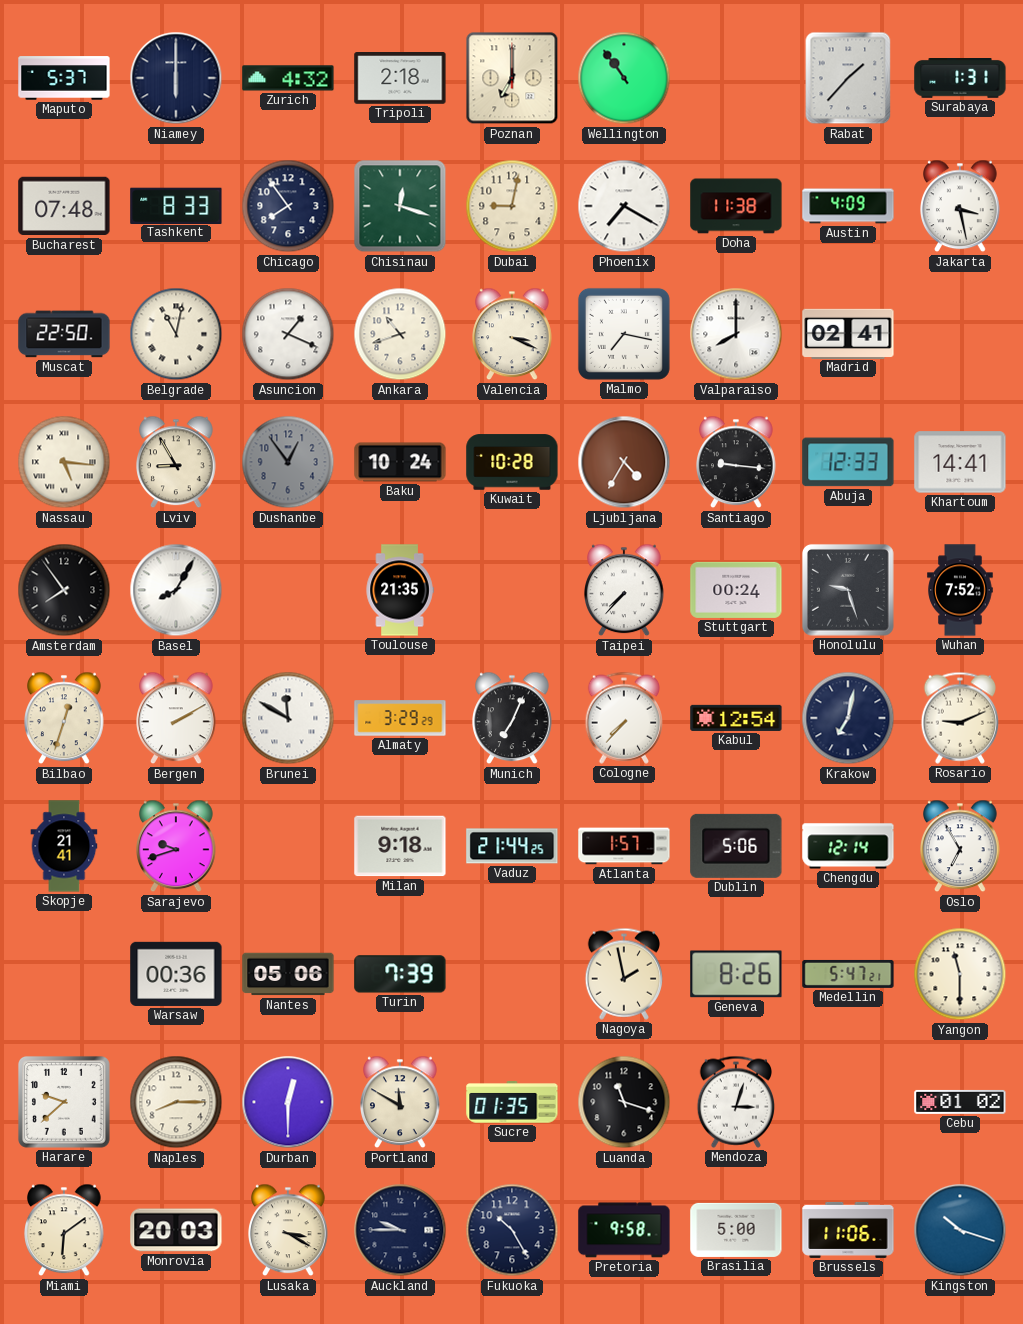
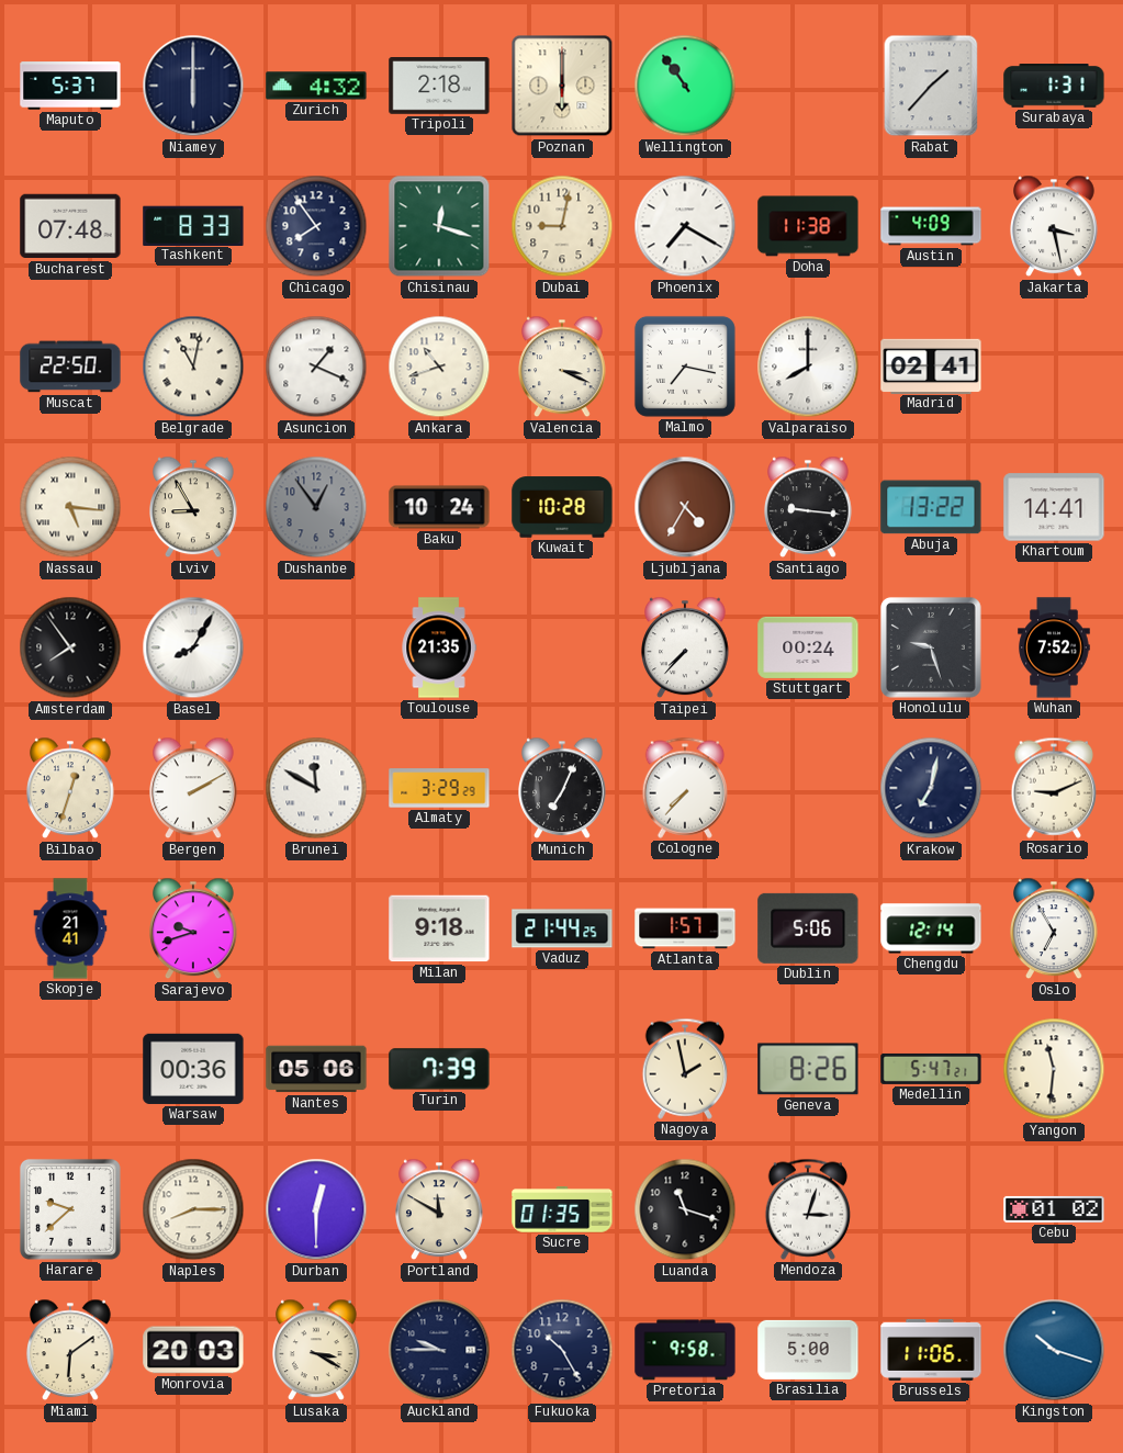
Poznan: 7:00 -> 6:00
Abuja: 12:33 -> 13:22
Kabul: 12:54 -> none
Yangon: 11:30 -> 11:31
